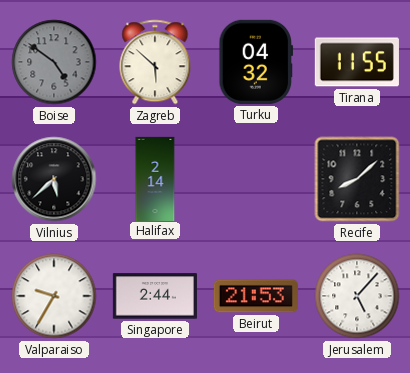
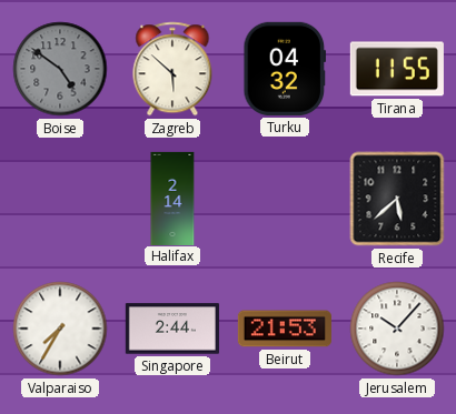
Vilnius: 5:38 -> none
Recife: 8:08 -> 5:38
Valparaiso: 9:35 -> 7:35
Jerusalem: 5:07 -> 10:07
